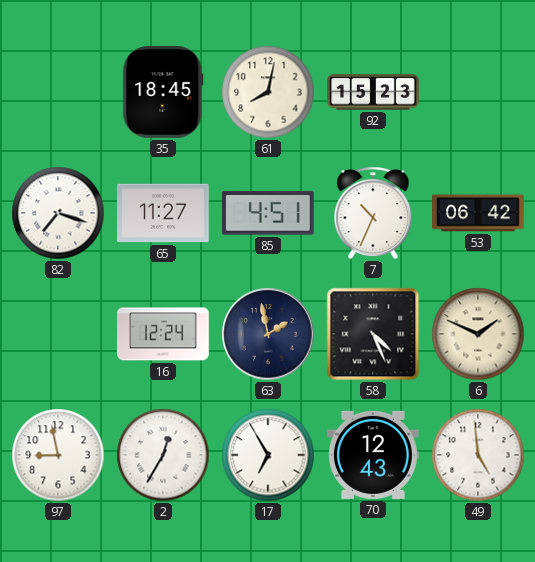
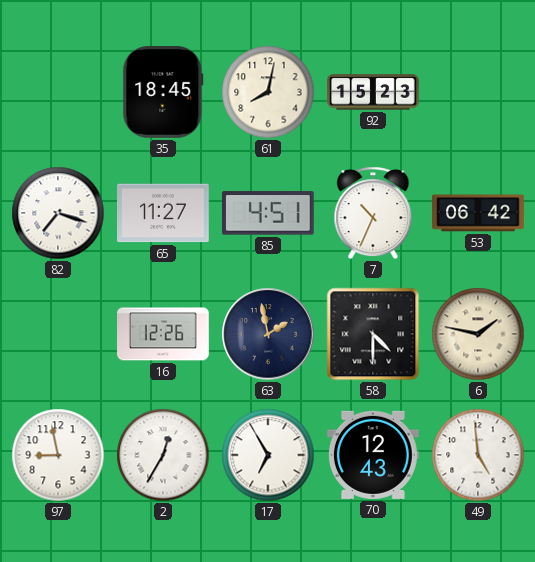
16: 12:24 -> 12:26
58: 4:26 -> 4:30
6: 1:49 -> 1:47
